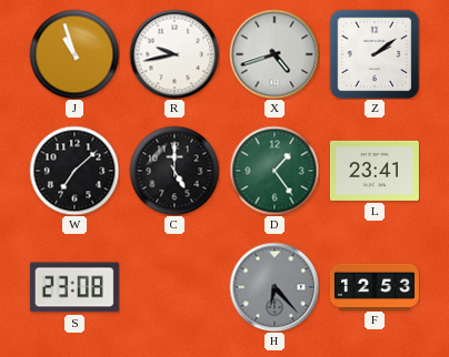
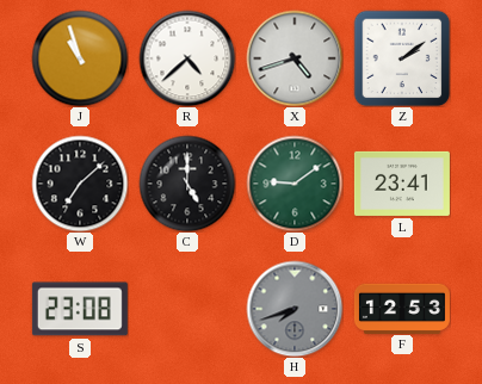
R: 9:43 -> 4:38
D: 1:24 -> 9:09
H: 6:23 -> 7:42
